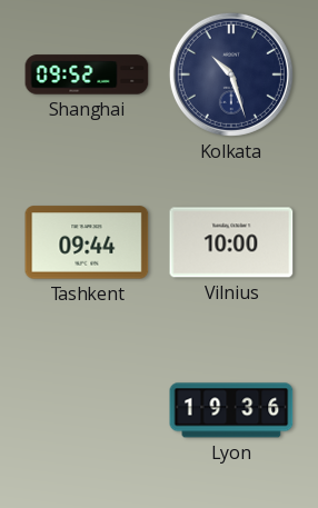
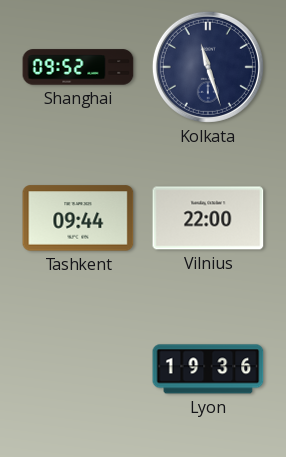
Kolkata: 10:27 -> 11:27
Vilnius: 10:00 -> 22:00
